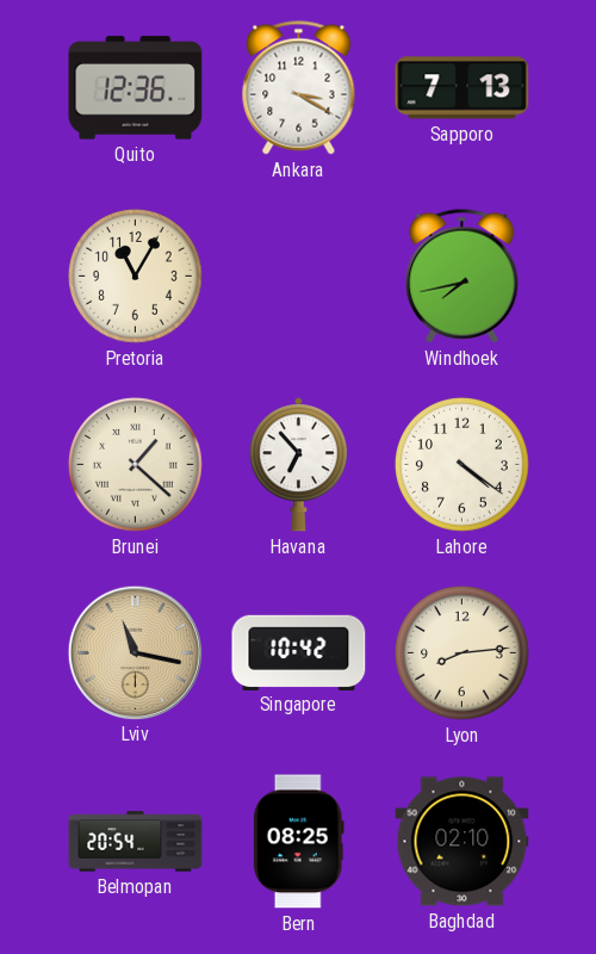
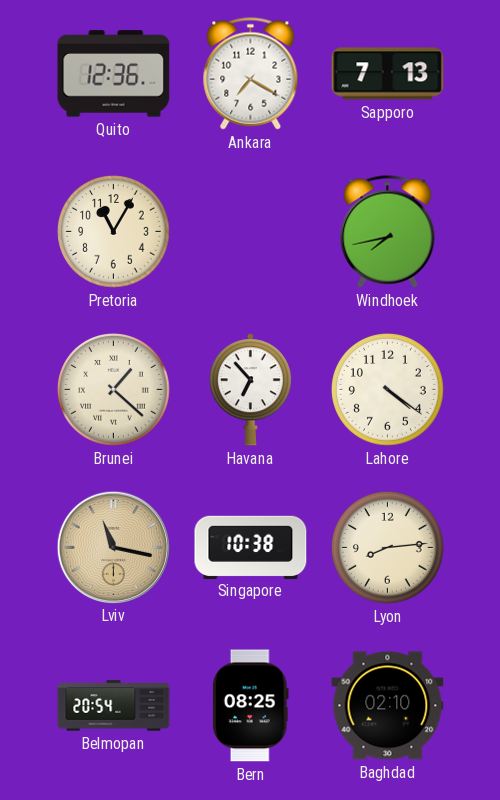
Ankara: 3:20 -> 7:20
Singapore: 10:42 -> 10:38
